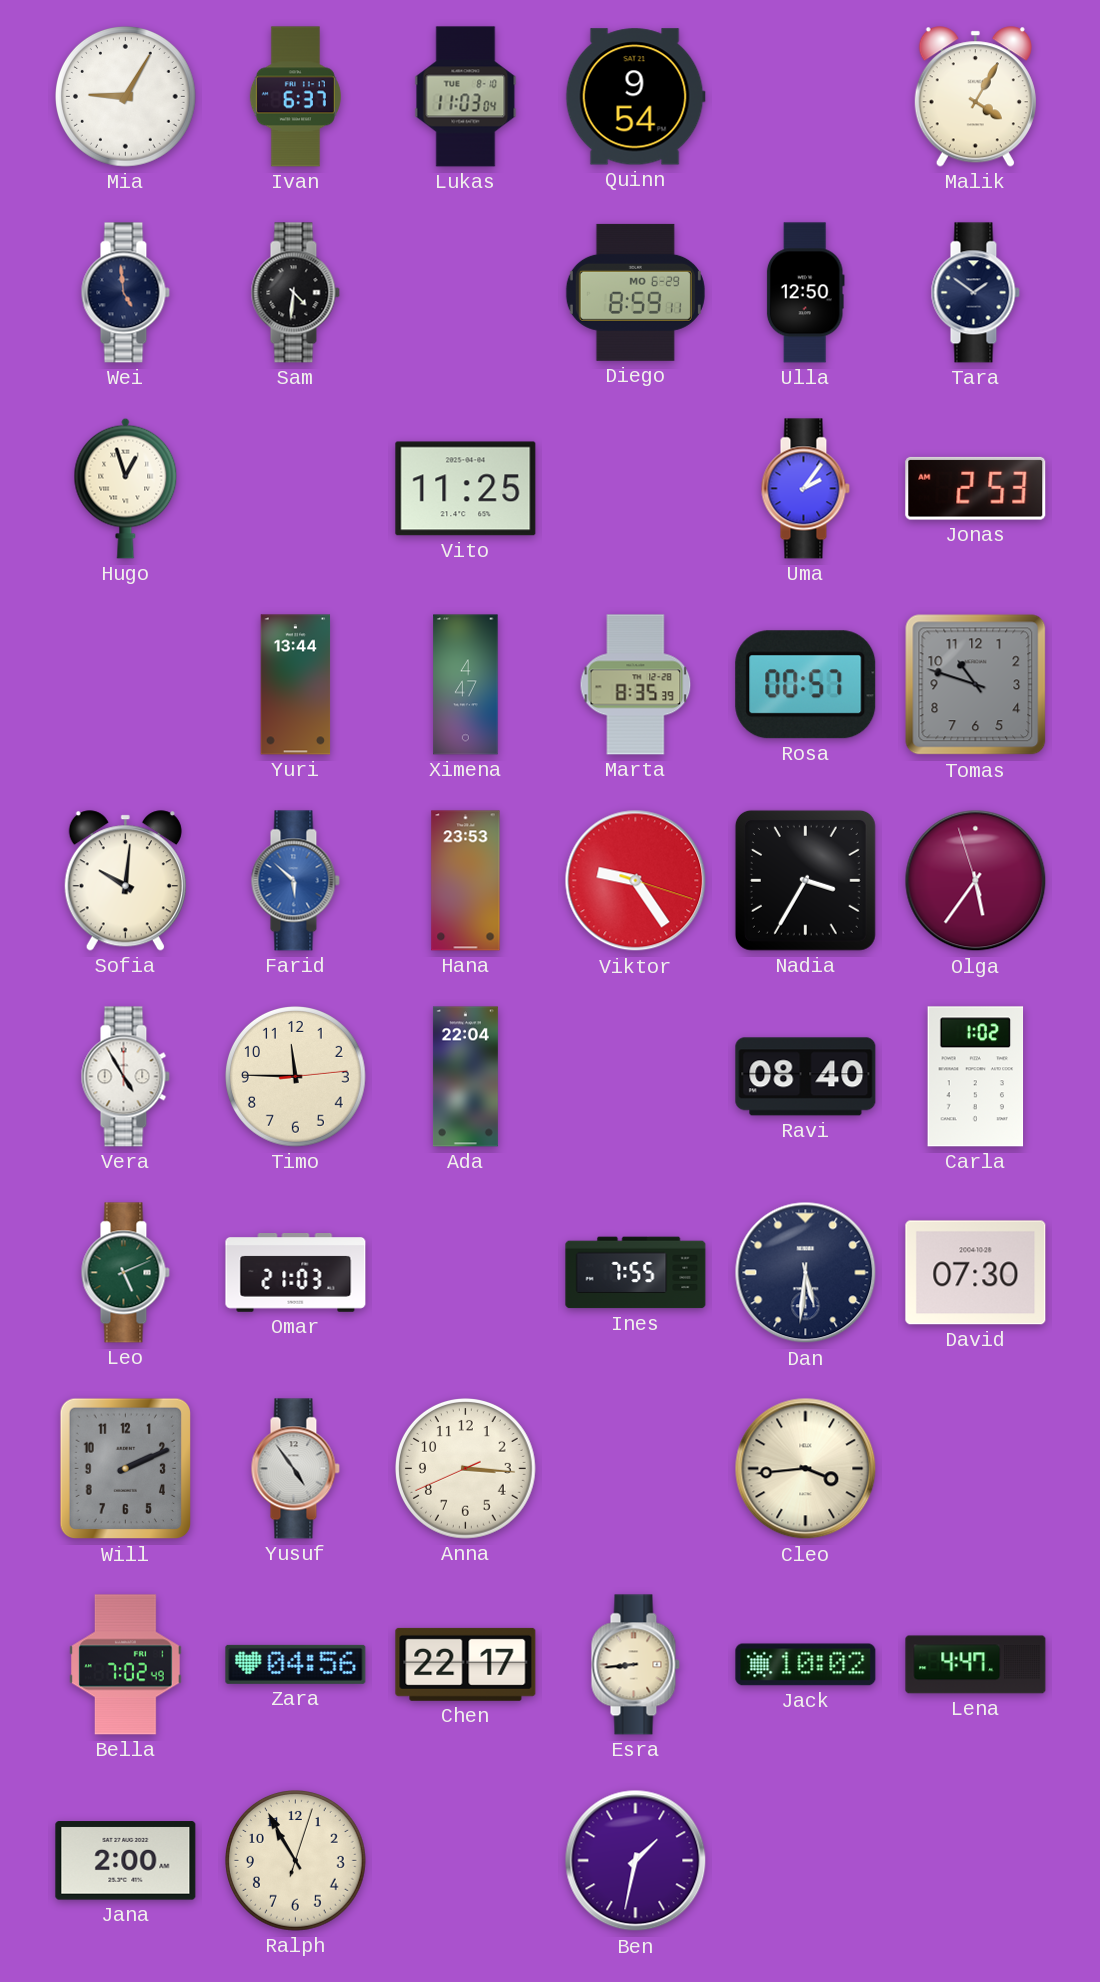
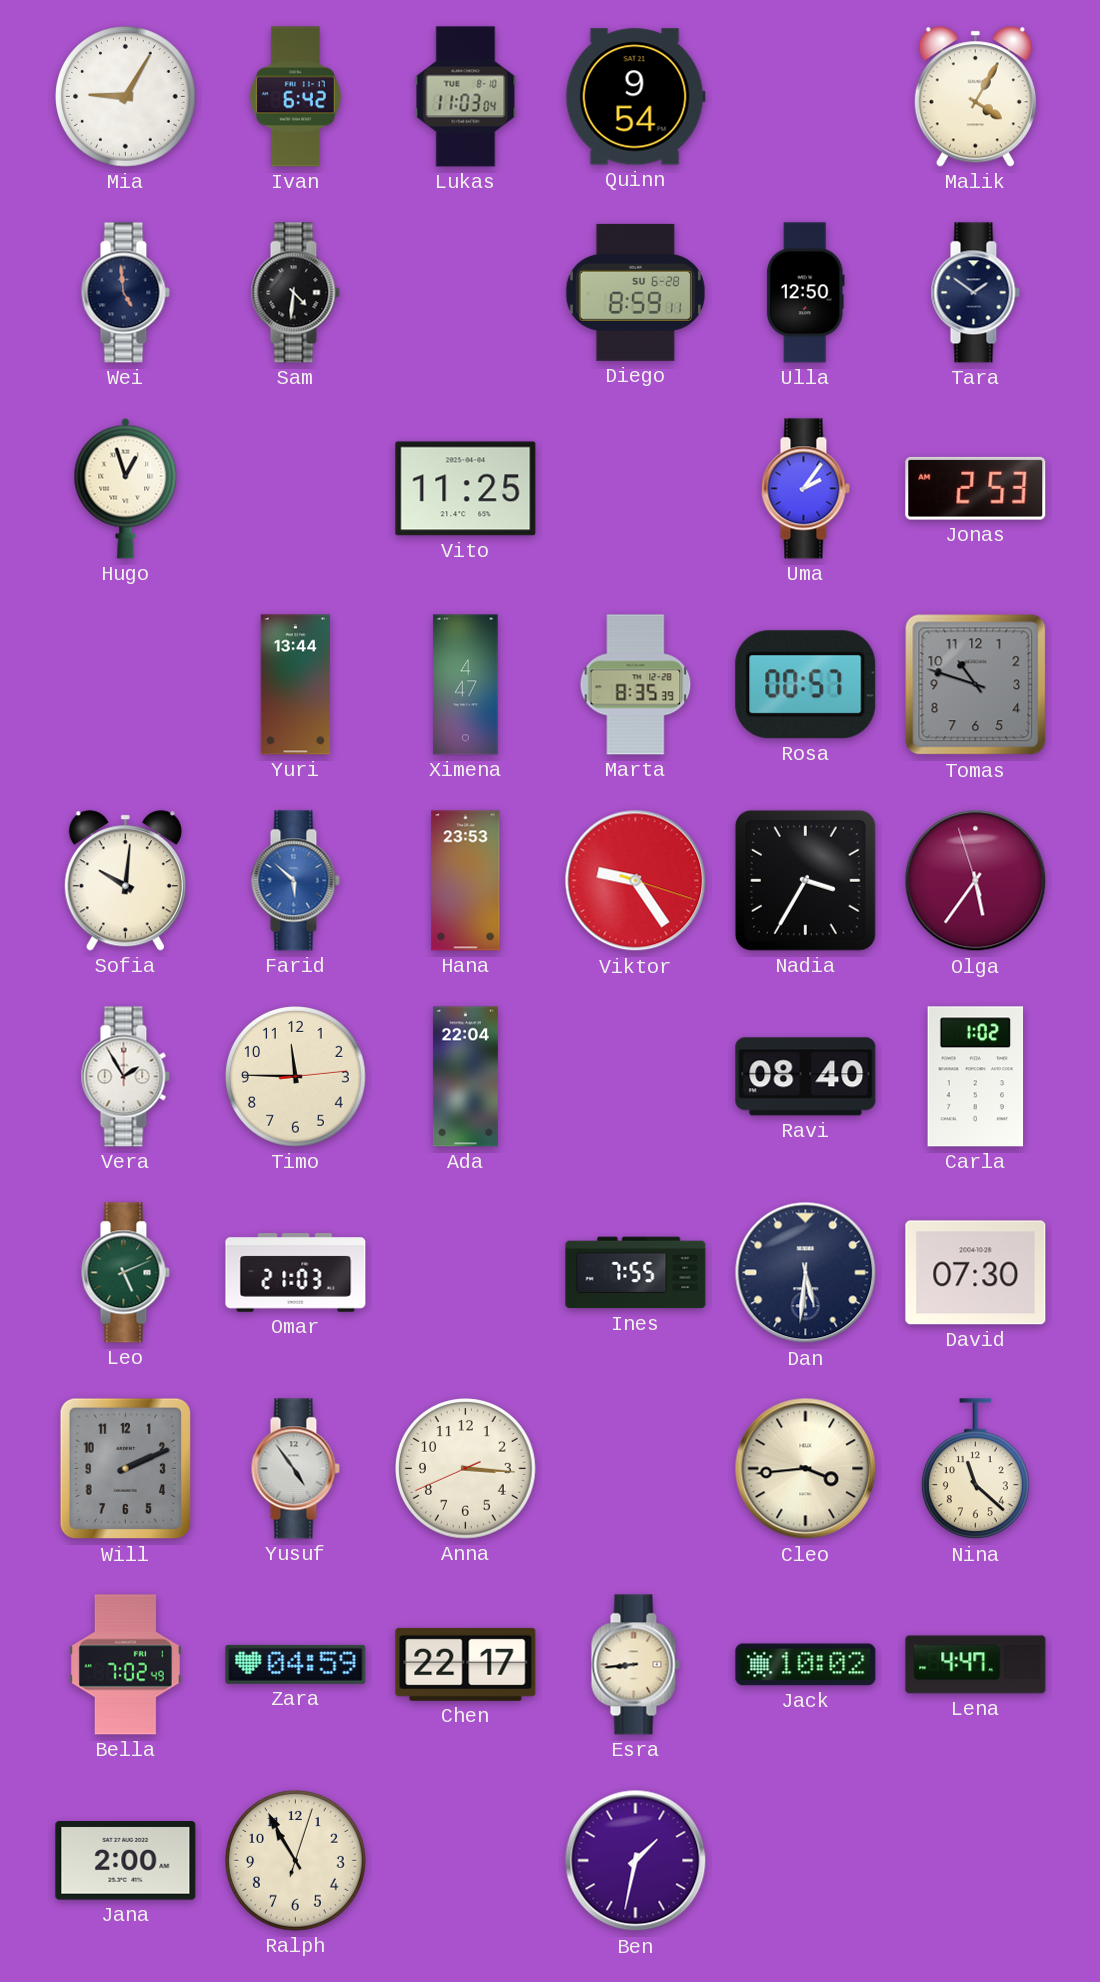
Ivan: 6:37 -> 6:42
Diego date: MO 6-29 -> SU 6-28
Vera: 4:55 -> 1:55
Nina: none -> 11:22
Zara: 04:56 -> 04:59
